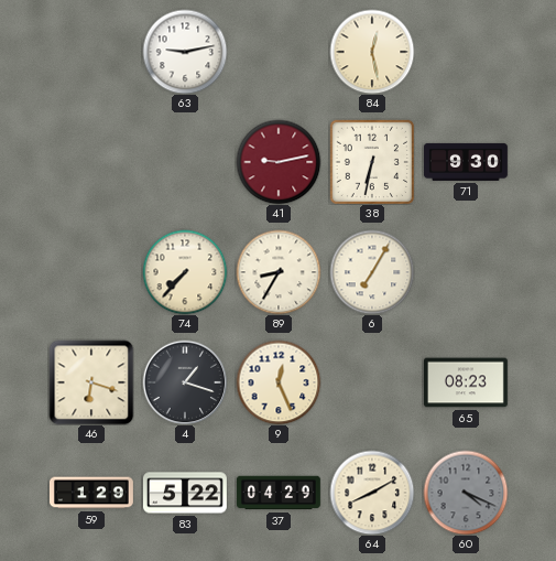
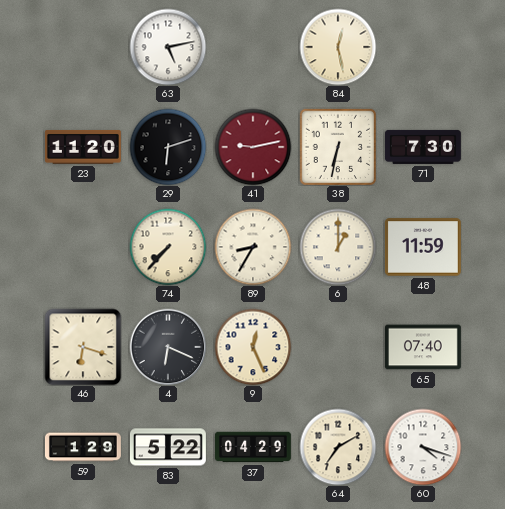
63: 9:13 -> 5:13
23: none -> 11:20
29: none -> 6:12
71: 9:30 -> 7:30
6: 7:05 -> 1:00
48: none -> 11:59
4: 1:18 -> 6:19
65: 08:23 -> 07:40
64: 8:10 -> 7:10
60: 4:19 -> 4:18
60 dial: grey -> white
